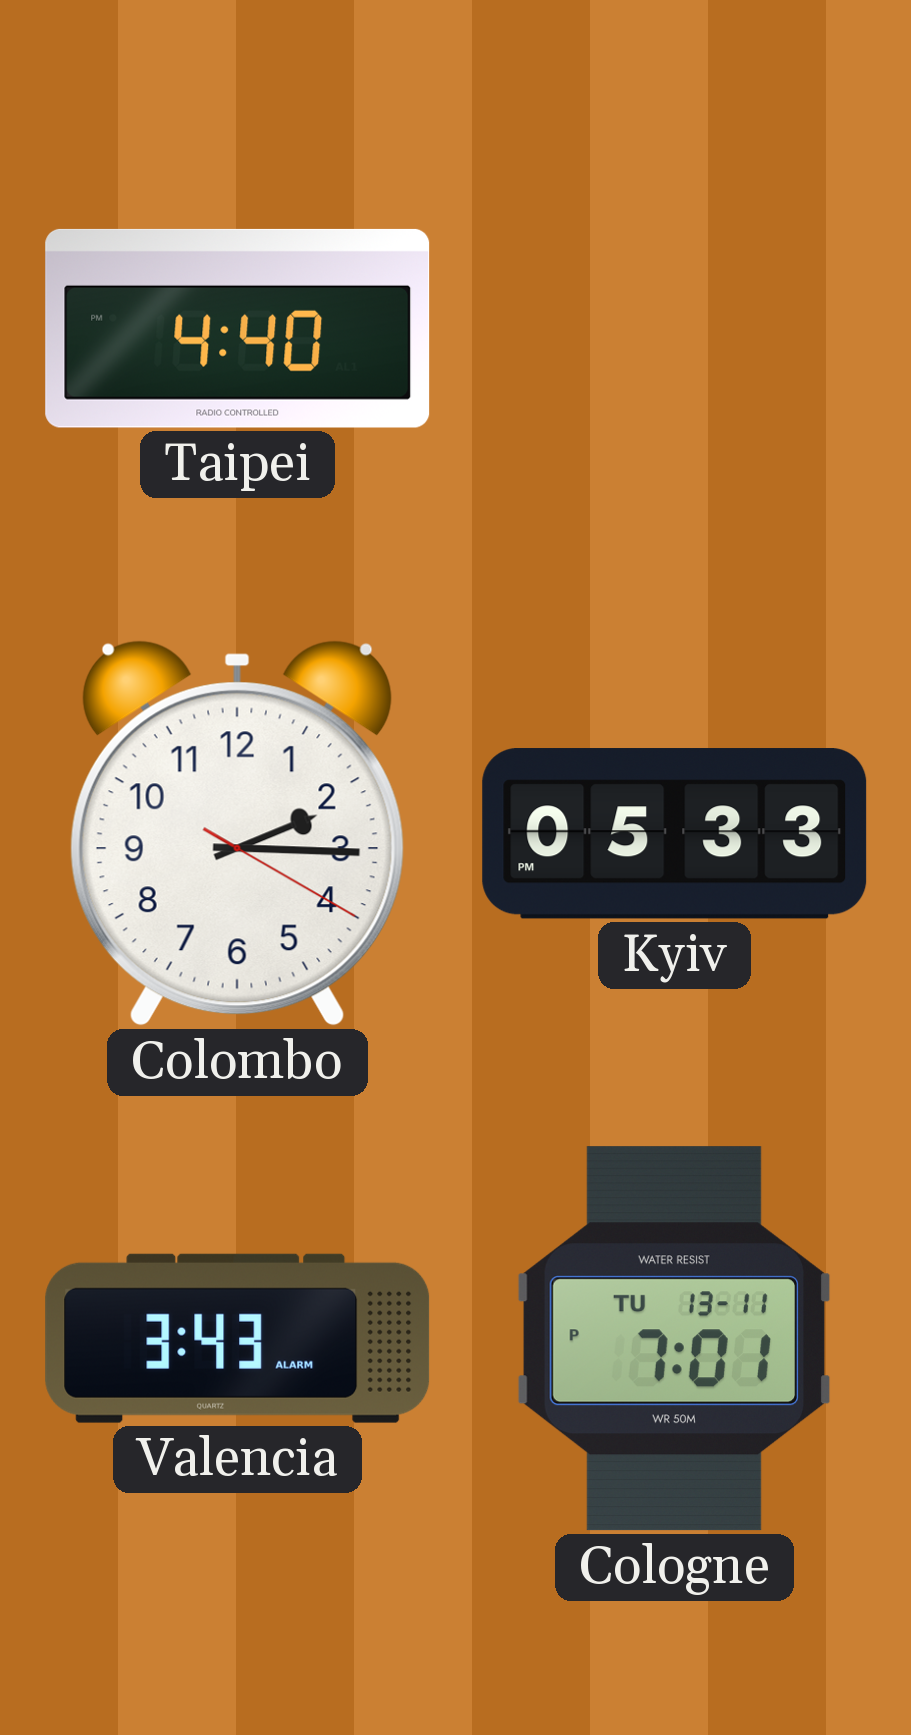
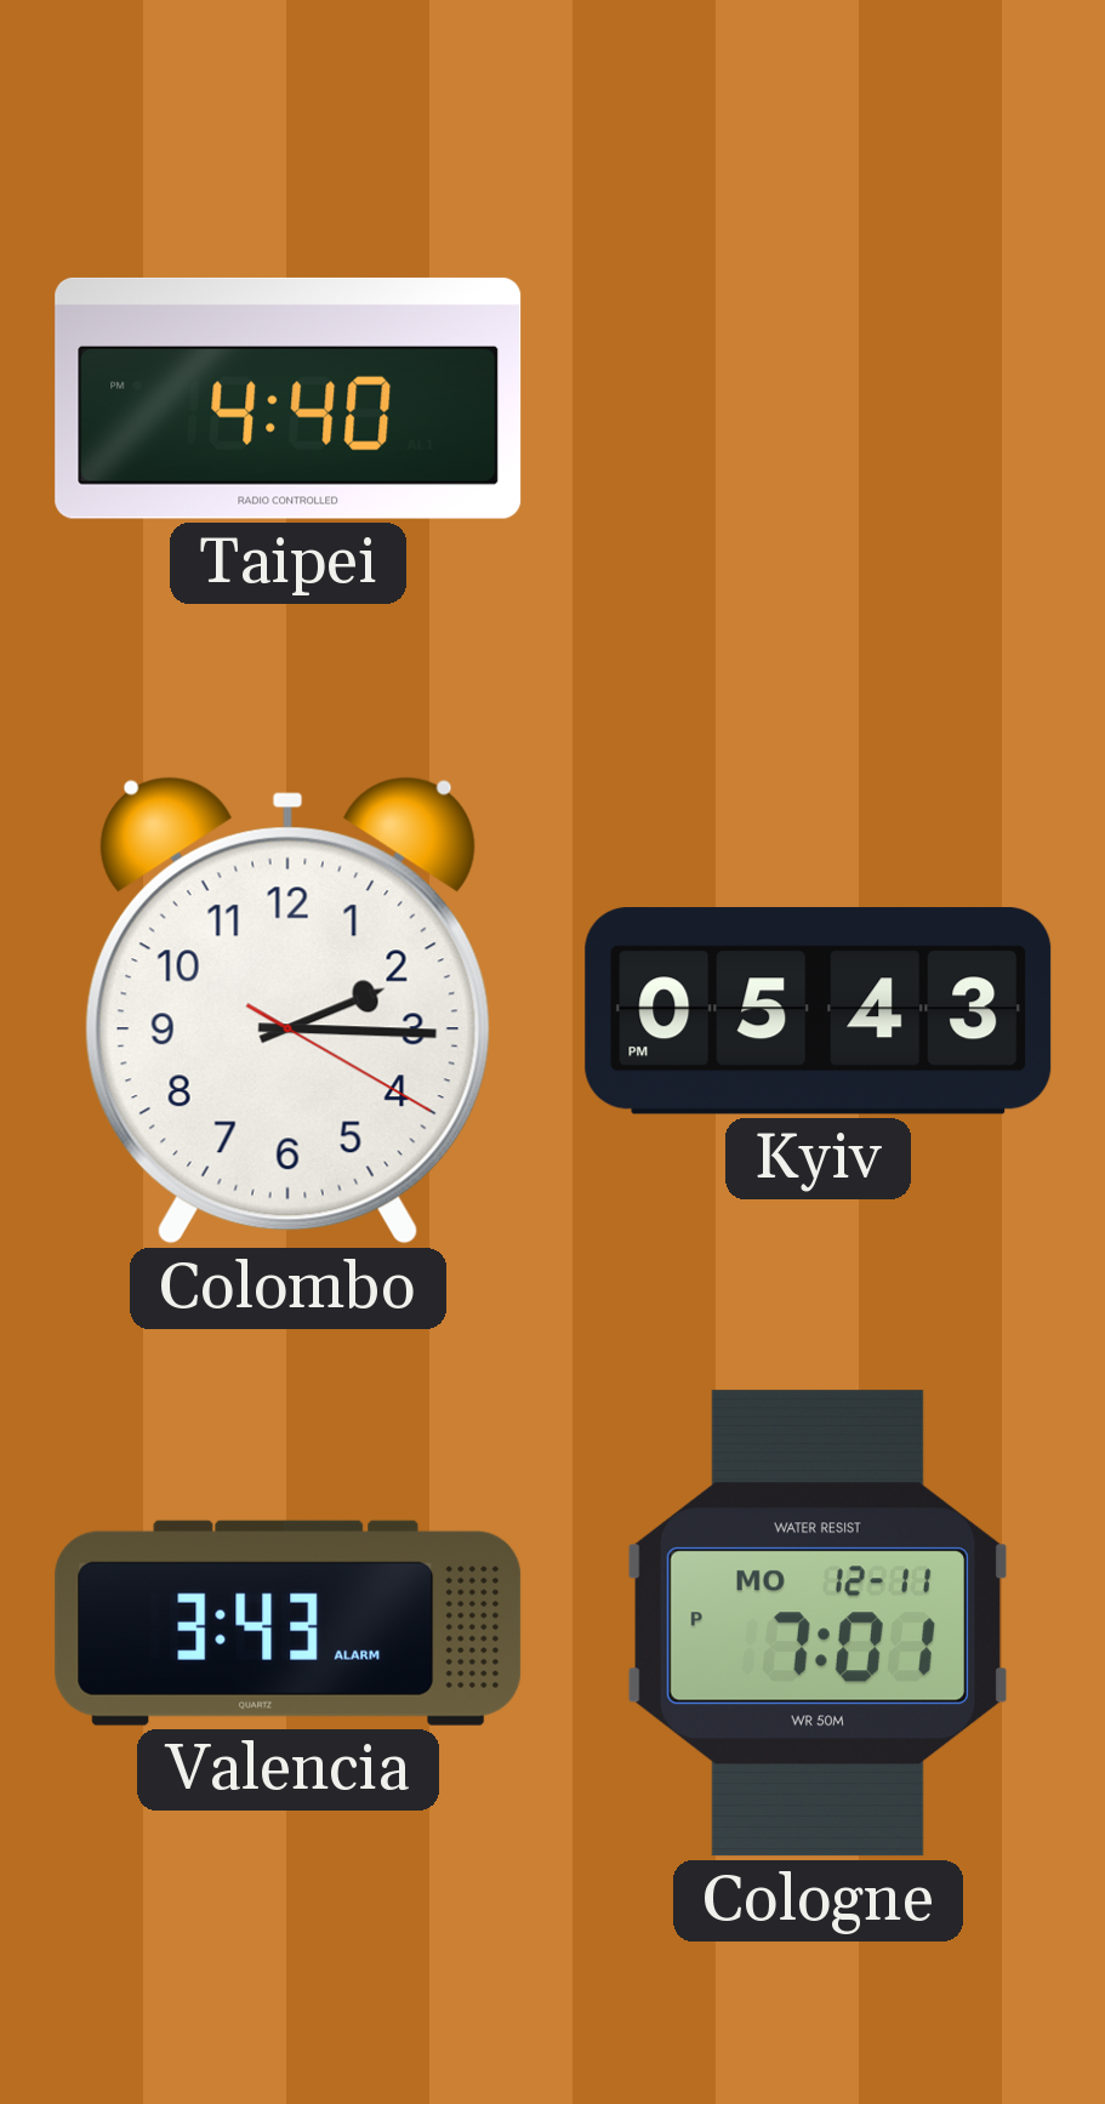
Kyiv: 05:33 -> 05:43
Cologne date: TU 13-11 -> MO 12-11
